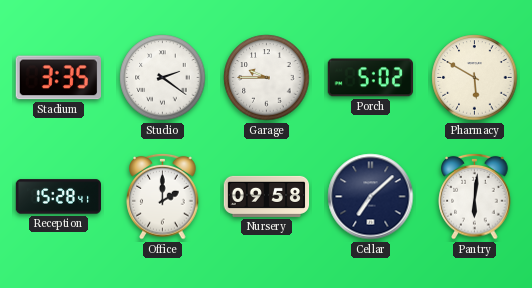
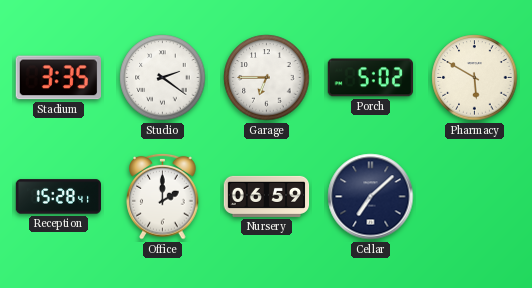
Garage: 9:45 -> 6:45
Nursery: 09:58 -> 06:59
Pantry: 6:01 -> none
